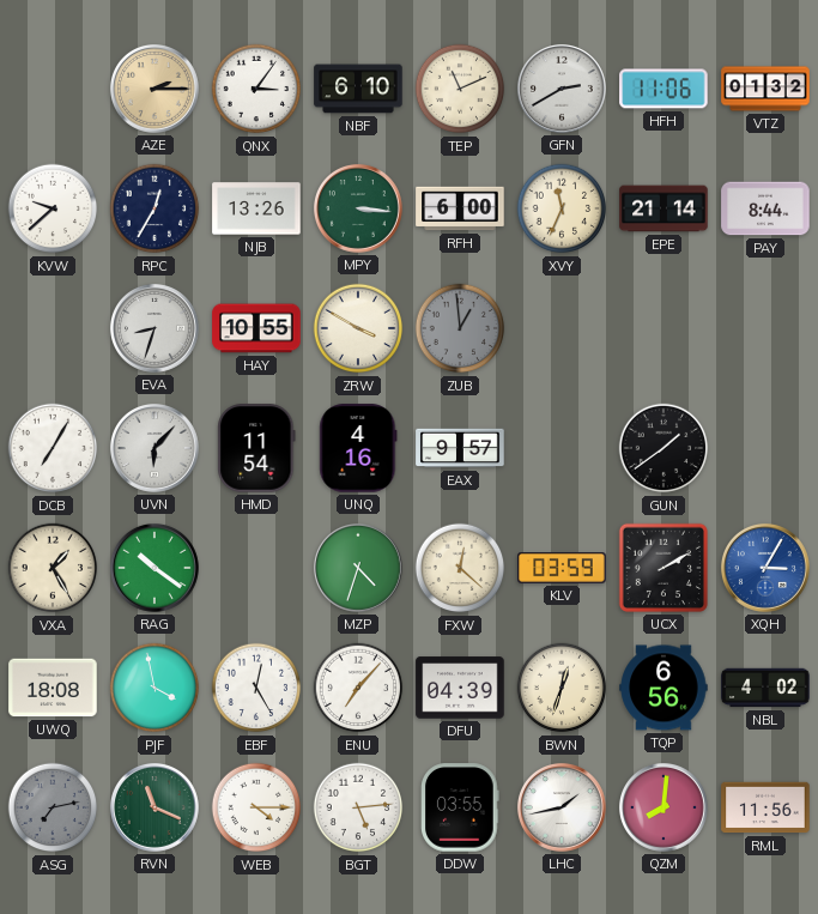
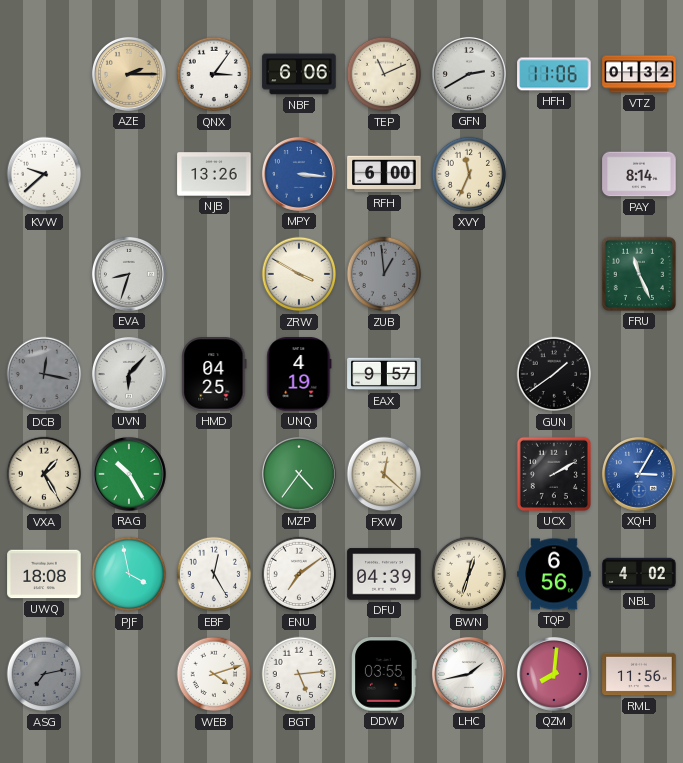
NBF: 6:10 -> 6:06
RPC: 12:35 -> none
MPY dial: green -> blue
EPE: 21:14 -> none
PAY: 8:44 -> 8:14
HAY: 10:55 -> none
FRU: none -> 11:26
DCB: 7:05 -> 12:17
DCB dial: white -> grey
HMD: 11:54 -> 04:25
UNQ: 4:16 -> 4:19
RAG: 10:21 -> 10:25
MZP: 4:33 -> 4:36
KLV: 03:59 -> none
ENU: 7:07 -> 7:09
RVN: 11:19 -> none
WEB: 4:15 -> 4:12
